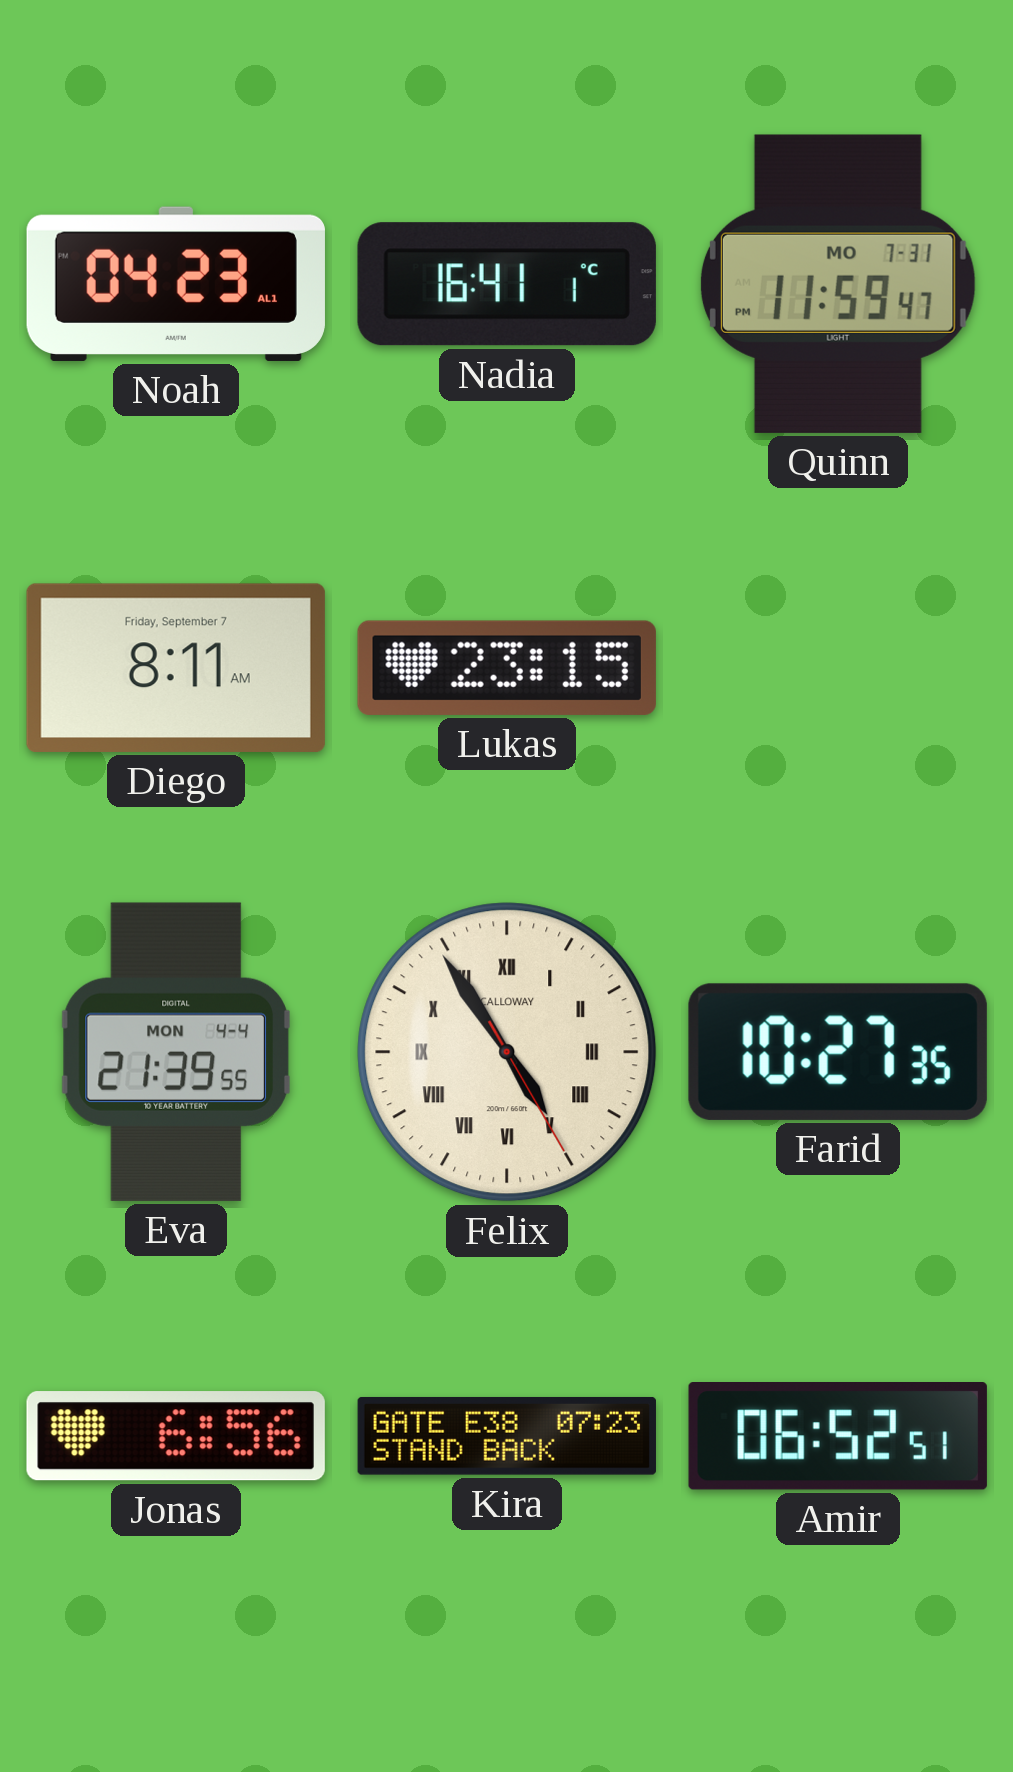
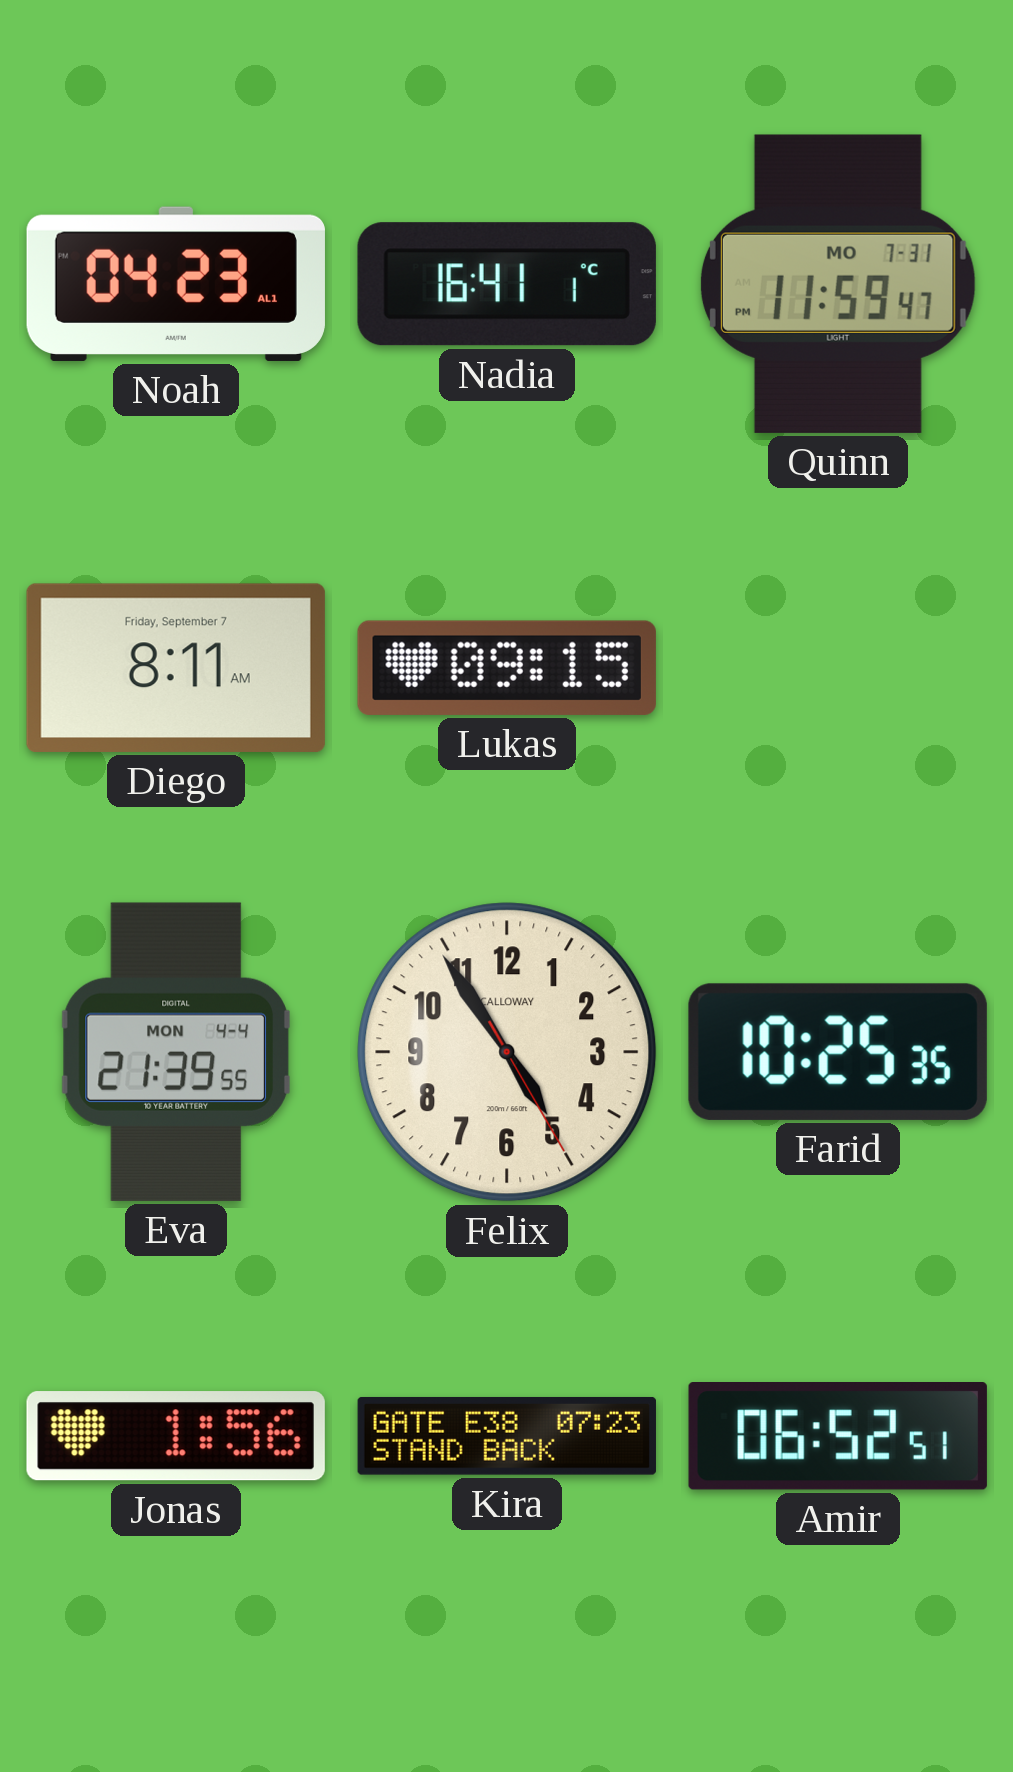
Lukas: 23:15 -> 09:15
Felix numerals: Roman -> Arabic
Farid: 10:27 -> 10:25
Jonas: 6:56 -> 1:56
